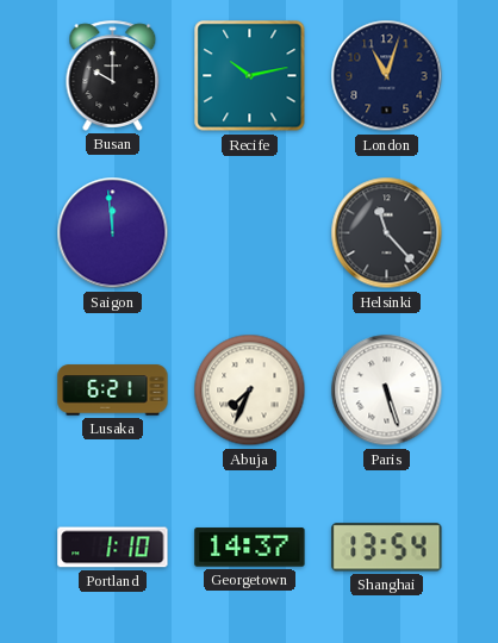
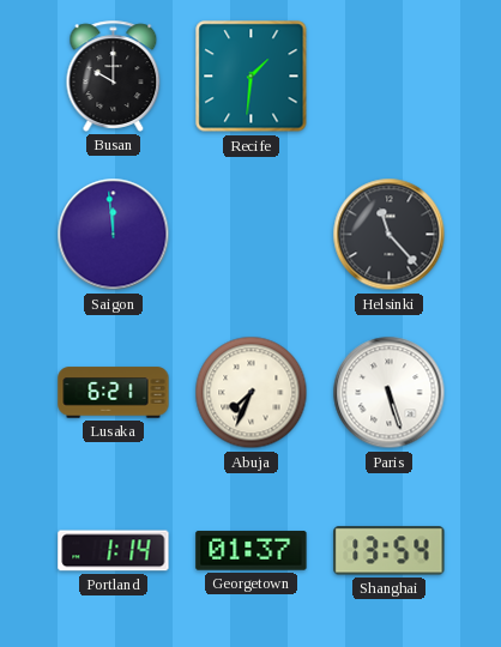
Recife: 10:13 -> 1:31
London: 11:03 -> none
Portland: 1:10 -> 1:14
Georgetown: 14:37 -> 01:37
